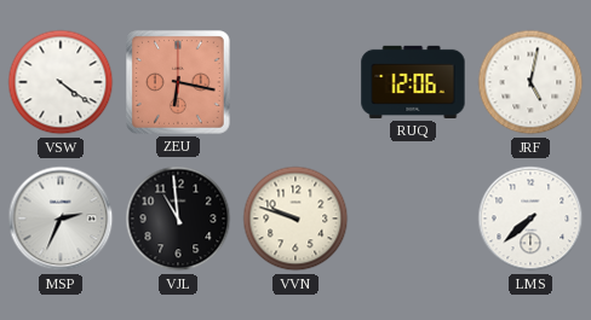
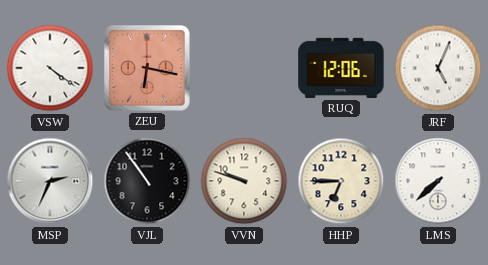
JRF: 5:02 -> 5:04
VJL: 10:59 -> 10:54
HHP: none -> 6:45
